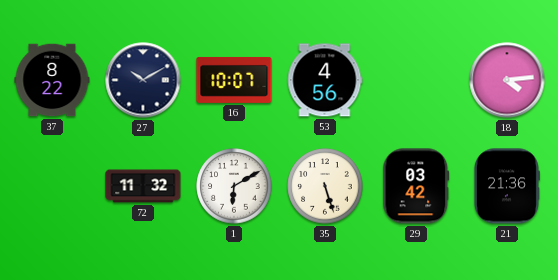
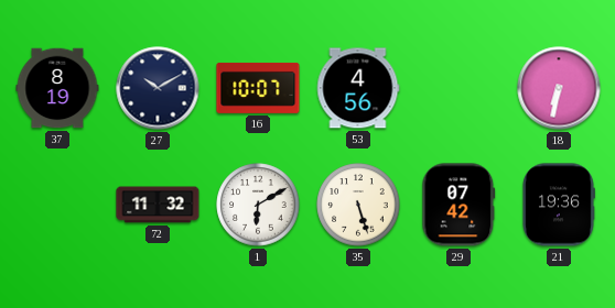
37: 8:22 -> 8:19
18: 4:14 -> 6:32
29: 03:42 -> 07:42
21: 21:36 -> 19:36
